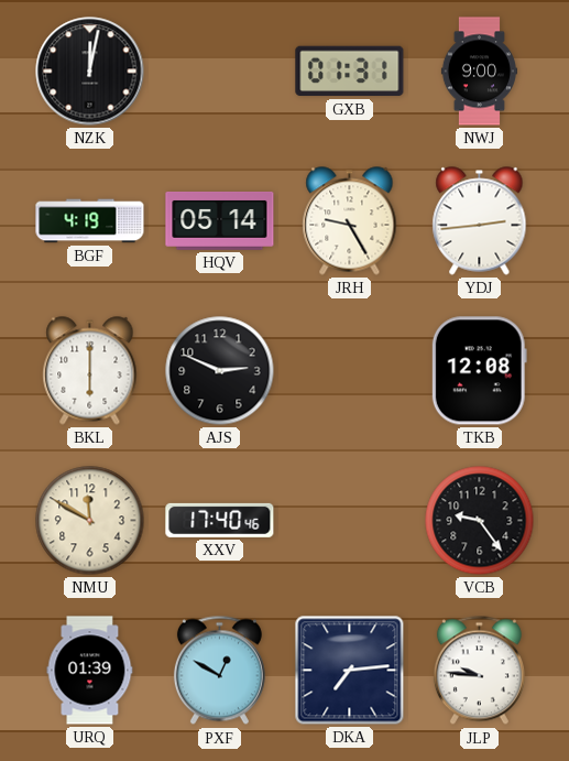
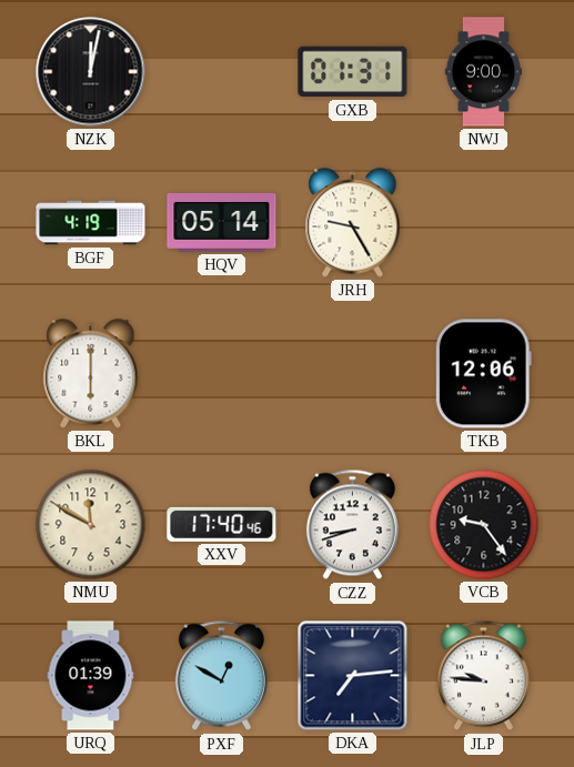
YDJ: 2:44 -> none
AJS: 2:49 -> none
TKB: 12:08 -> 12:06
CZZ: none -> 8:42
